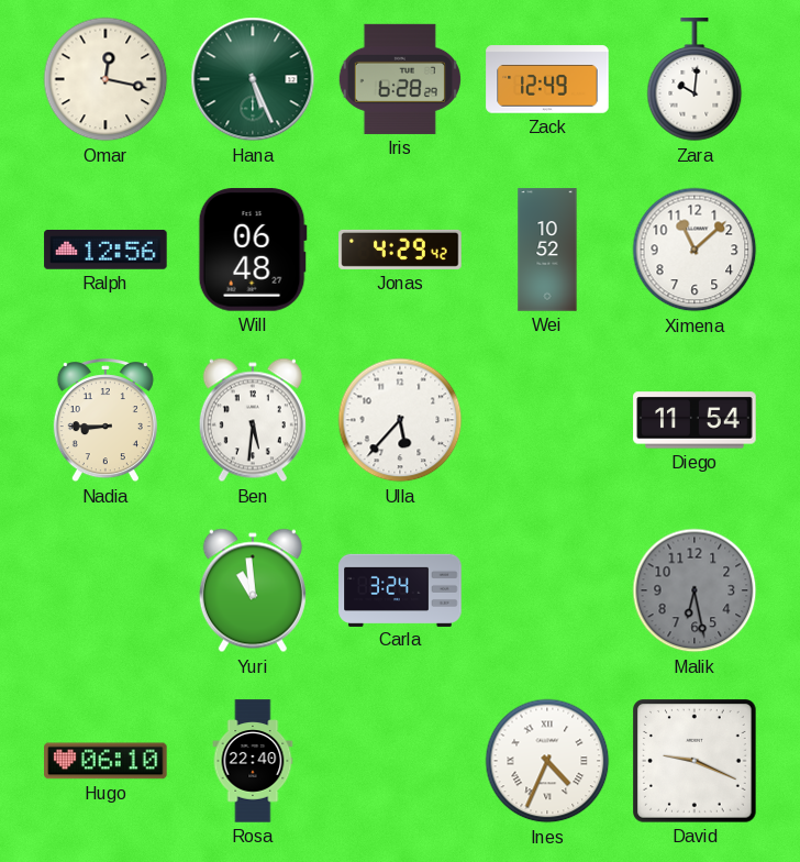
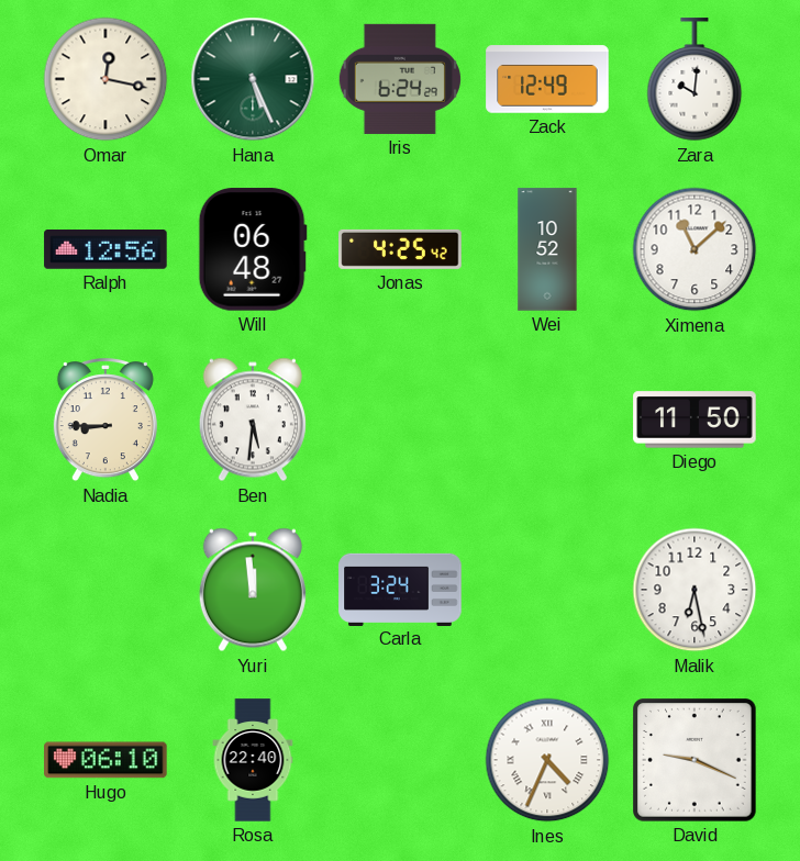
Iris: 6:28 -> 6:24
Jonas: 4:29 -> 4:25
Ulla: 5:37 -> none
Diego: 11:54 -> 11:50
Yuri: 10:59 -> 11:59
Malik dial: grey -> white
